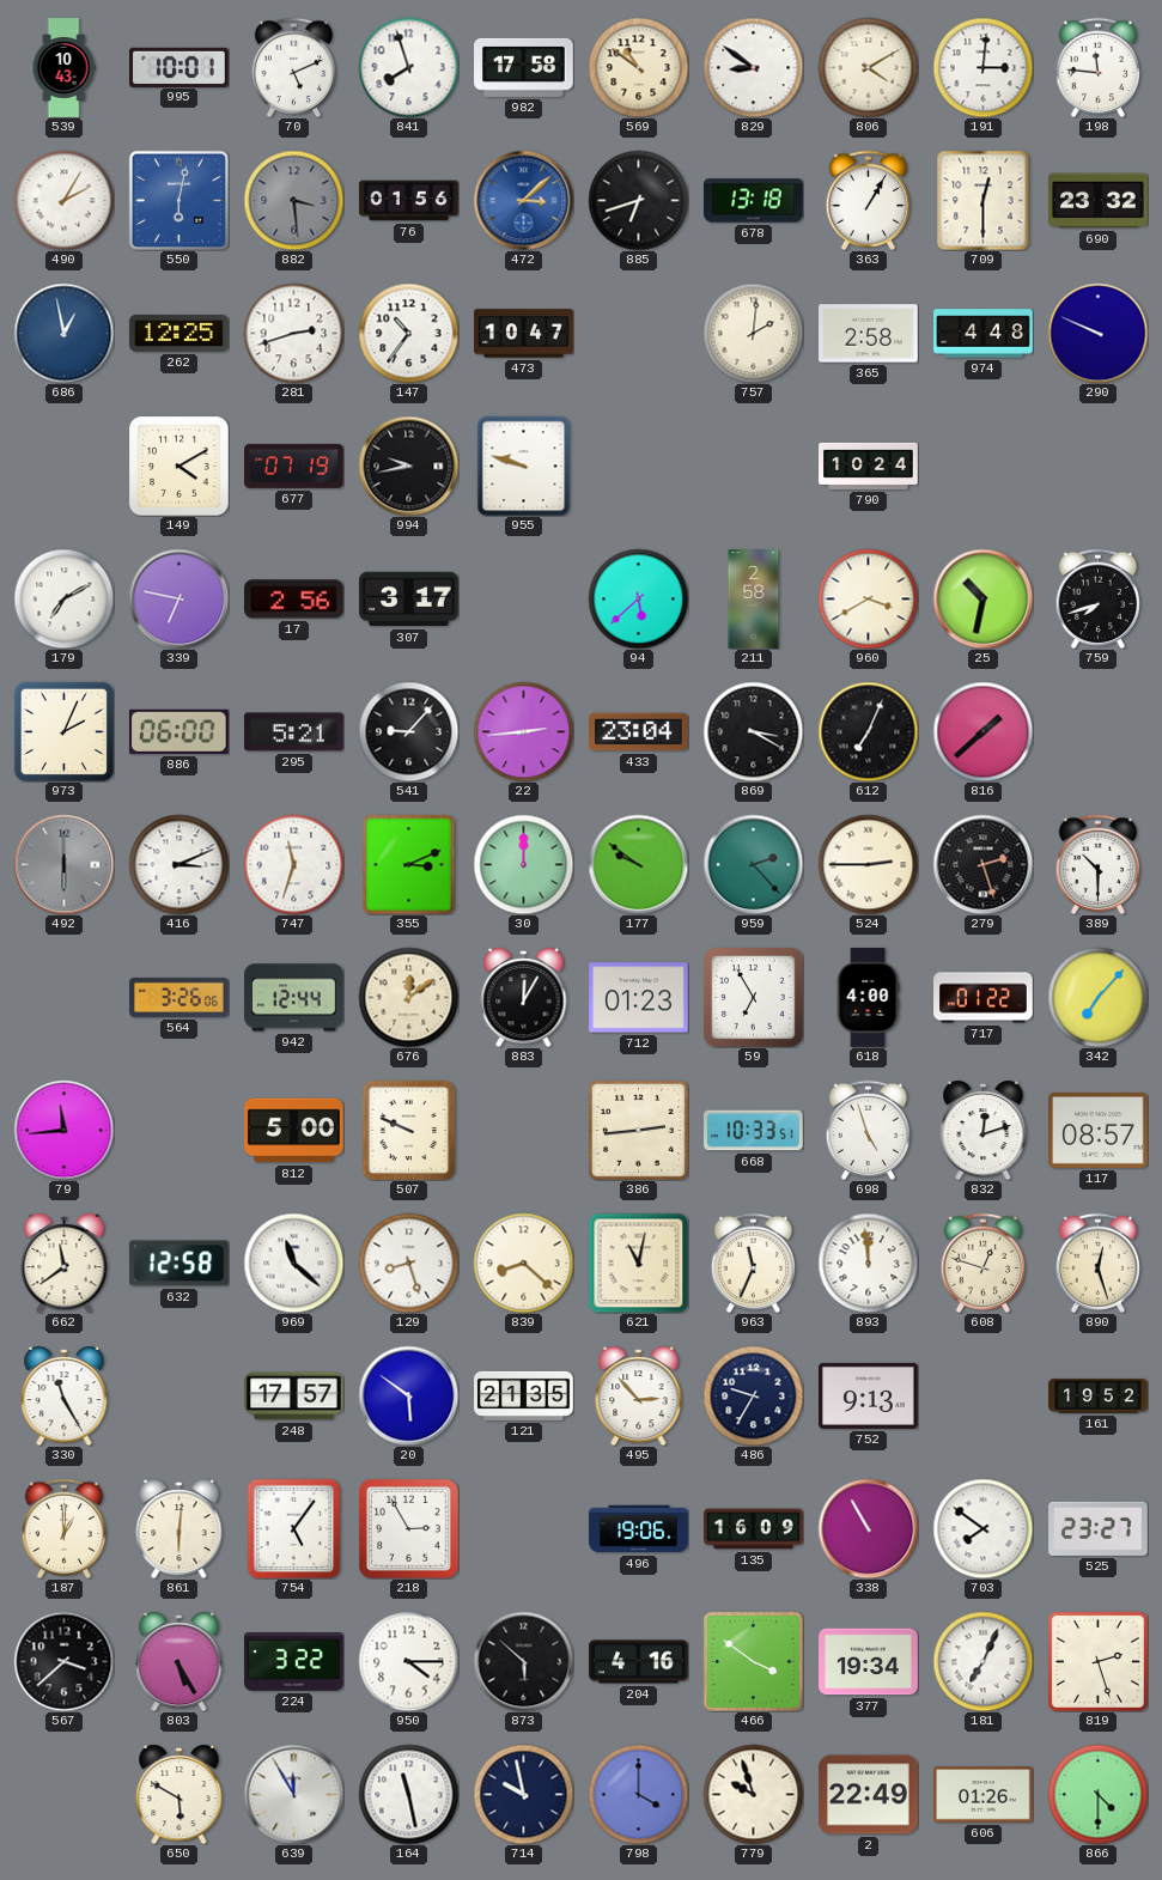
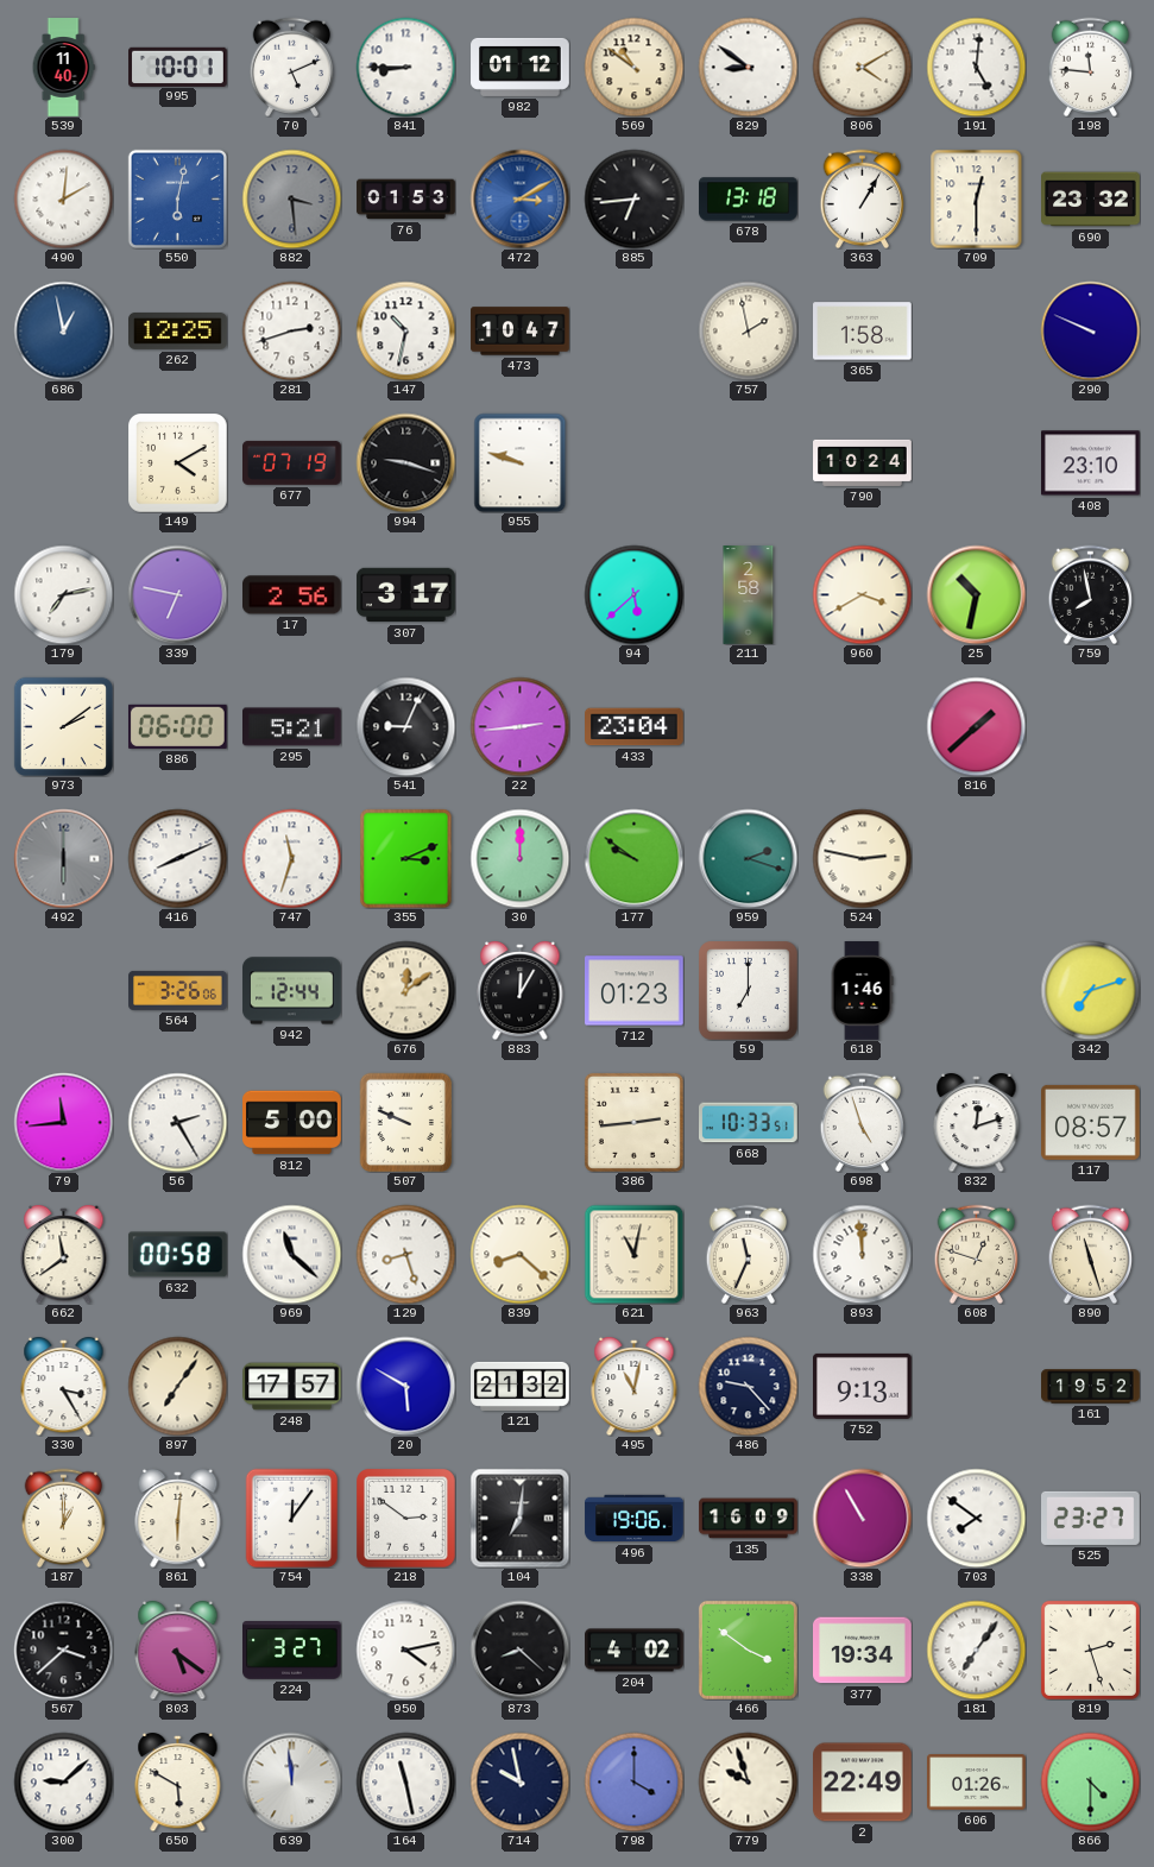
539: 10:43 -> 11:40
841: 7:57 -> 8:45
982: 17:58 -> 01:12
191: 3:01 -> 5:01
490: 2:05 -> 2:01
76: 01:56 -> 01:53
472: 3:08 -> 3:10
885: 6:42 -> 6:44
147: 10:36 -> 10:32
757: 2:01 -> 1:58
365: 2:58 -> 1:58
974: 4:48 -> none
994: 9:43 -> 9:18
408: none -> 23:10
179: 7:10 -> 7:13
759: 7:42 -> 7:58
973: 2:04 -> 2:09
541: 9:07 -> 9:04
869: 3:20 -> none
612: 7:04 -> none
416: 3:11 -> 8:11
959: 2:23 -> 2:18
524: 2:45 -> 2:47
279: 2:27 -> none
389: 10:30 -> none
59: 6:55 -> 7:00
618: 4:00 -> 1:46
717: 01:22 -> none
342: 7:07 -> 7:12
56: none -> 2:25
632: 12:58 -> 00:58
890: 12:27 -> 11:27
330: 11:25 -> 3:25
897: none -> 7:06
20: 5:51 -> 5:50
121: 21:35 -> 21:32
495: 2:53 -> 11:02
486: 9:35 -> 9:23
754: 5:06 -> 12:06
218: 2:55 -> 2:51
104: none -> 7:01
803: 5:25 -> 5:21
224: 3:22 -> 3:27
950: 4:15 -> 4:13
873: 5:52 -> 8:22
204: 4:16 -> 4:02
181: 7:04 -> 7:06
300: none -> 9:08
639: 11:55 -> 11:59
